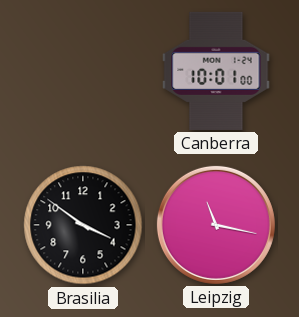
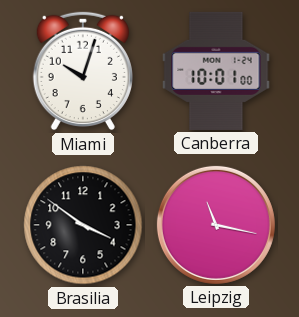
Miami: none -> 10:03
